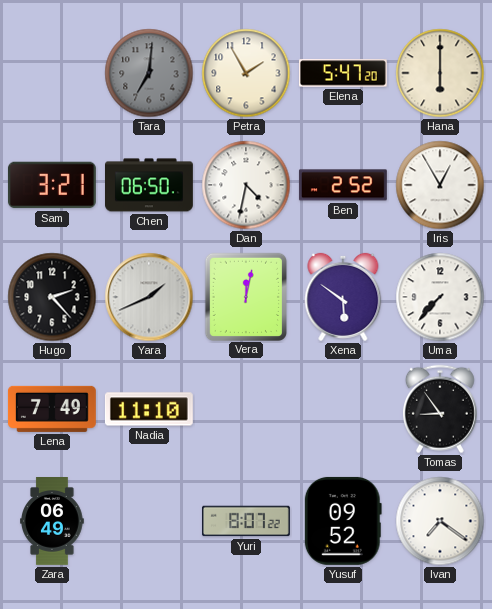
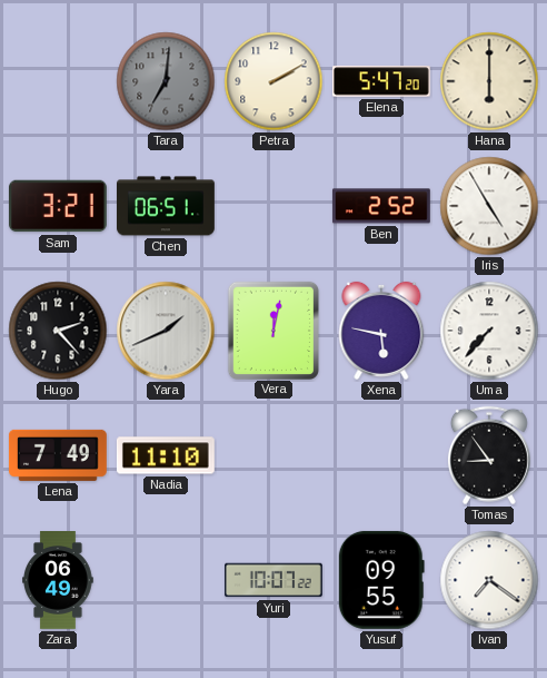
Petra: 1:55 -> 2:10
Chen: 06:50 -> 06:51
Dan: 4:32 -> none
Iris: 12:55 -> 4:55
Xena: 5:51 -> 5:47
Yuri: 8:07 -> 10:07
Yusuf: 09:52 -> 09:55
